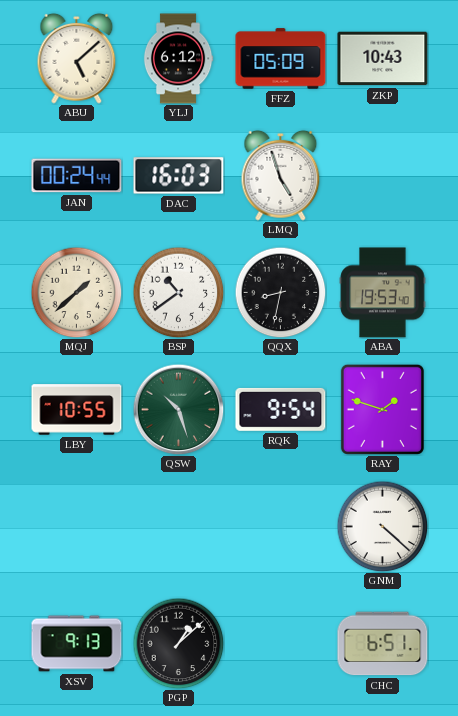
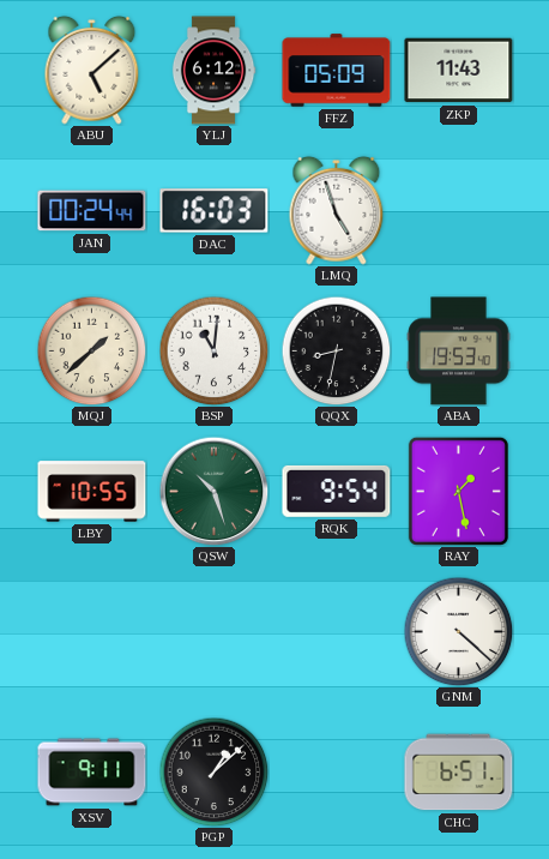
ZKP: 10:43 -> 11:43
BSP: 10:39 -> 11:01
RAY: 1:48 -> 1:28
XSV: 9:13 -> 9:11
